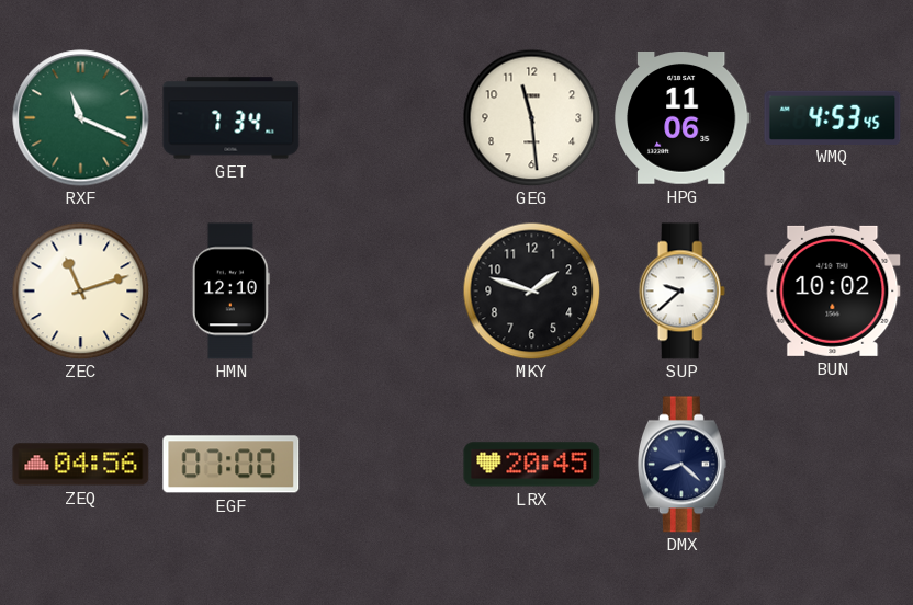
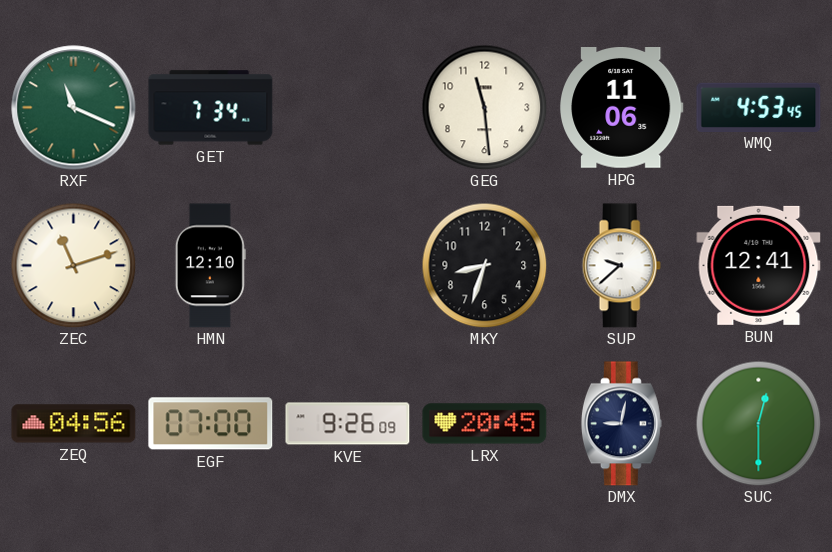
MKY: 1:48 -> 8:33
BUN: 10:02 -> 12:41
KVE: none -> 9:26
DMX: 8:22 -> 9:02
SUC: none -> 12:30
